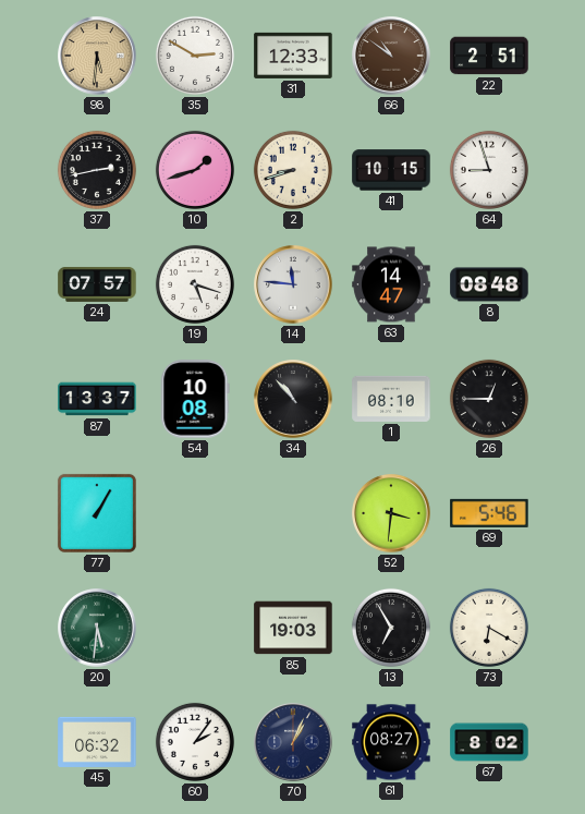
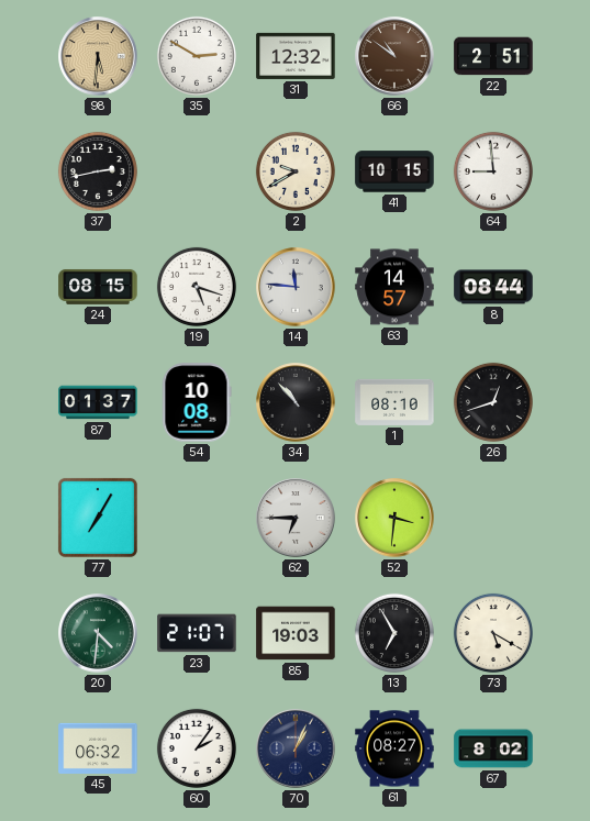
31: 12:33 -> 12:32
10: 1:42 -> none
2: 8:42 -> 9:40
64: 8:57 -> 8:59
24: 07:57 -> 08:15
63: 14:47 -> 14:57
8: 08:48 -> 08:44
87: 13:37 -> 01:37
26: 12:45 -> 12:42
77: 1:05 -> 7:05
62: none -> 6:45
69: 5:46 -> none
20: 5:31 -> 4:31
23: none -> 21:07
73: 6:20 -> 5:20
